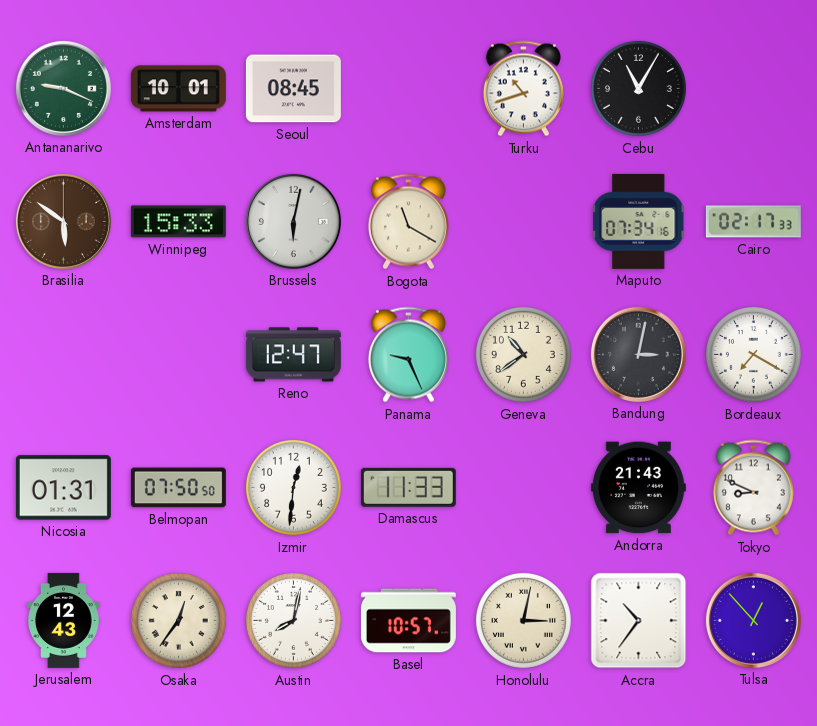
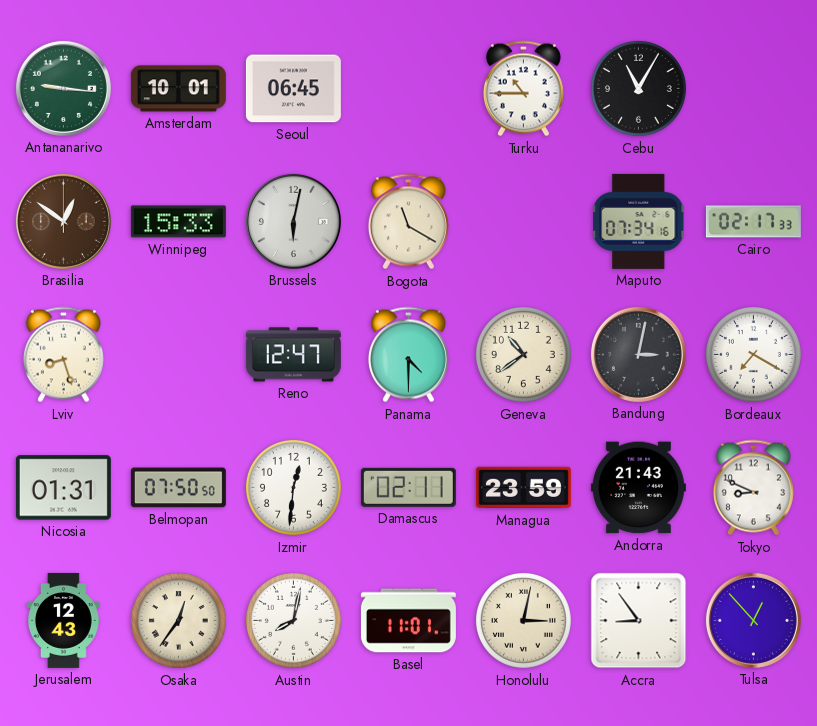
Antananarivo: 9:19 -> 9:16
Seoul: 08:45 -> 06:45
Turku: 10:42 -> 10:45
Brasilia: 5:51 -> 12:51
Lviv: none -> 8:27
Panama: 9:26 -> 4:30
Damascus: 11:33 -> 02:11
Managua: none -> 23:59
Basel: 10:57 -> 11:01
Accra: 10:36 -> 8:54
